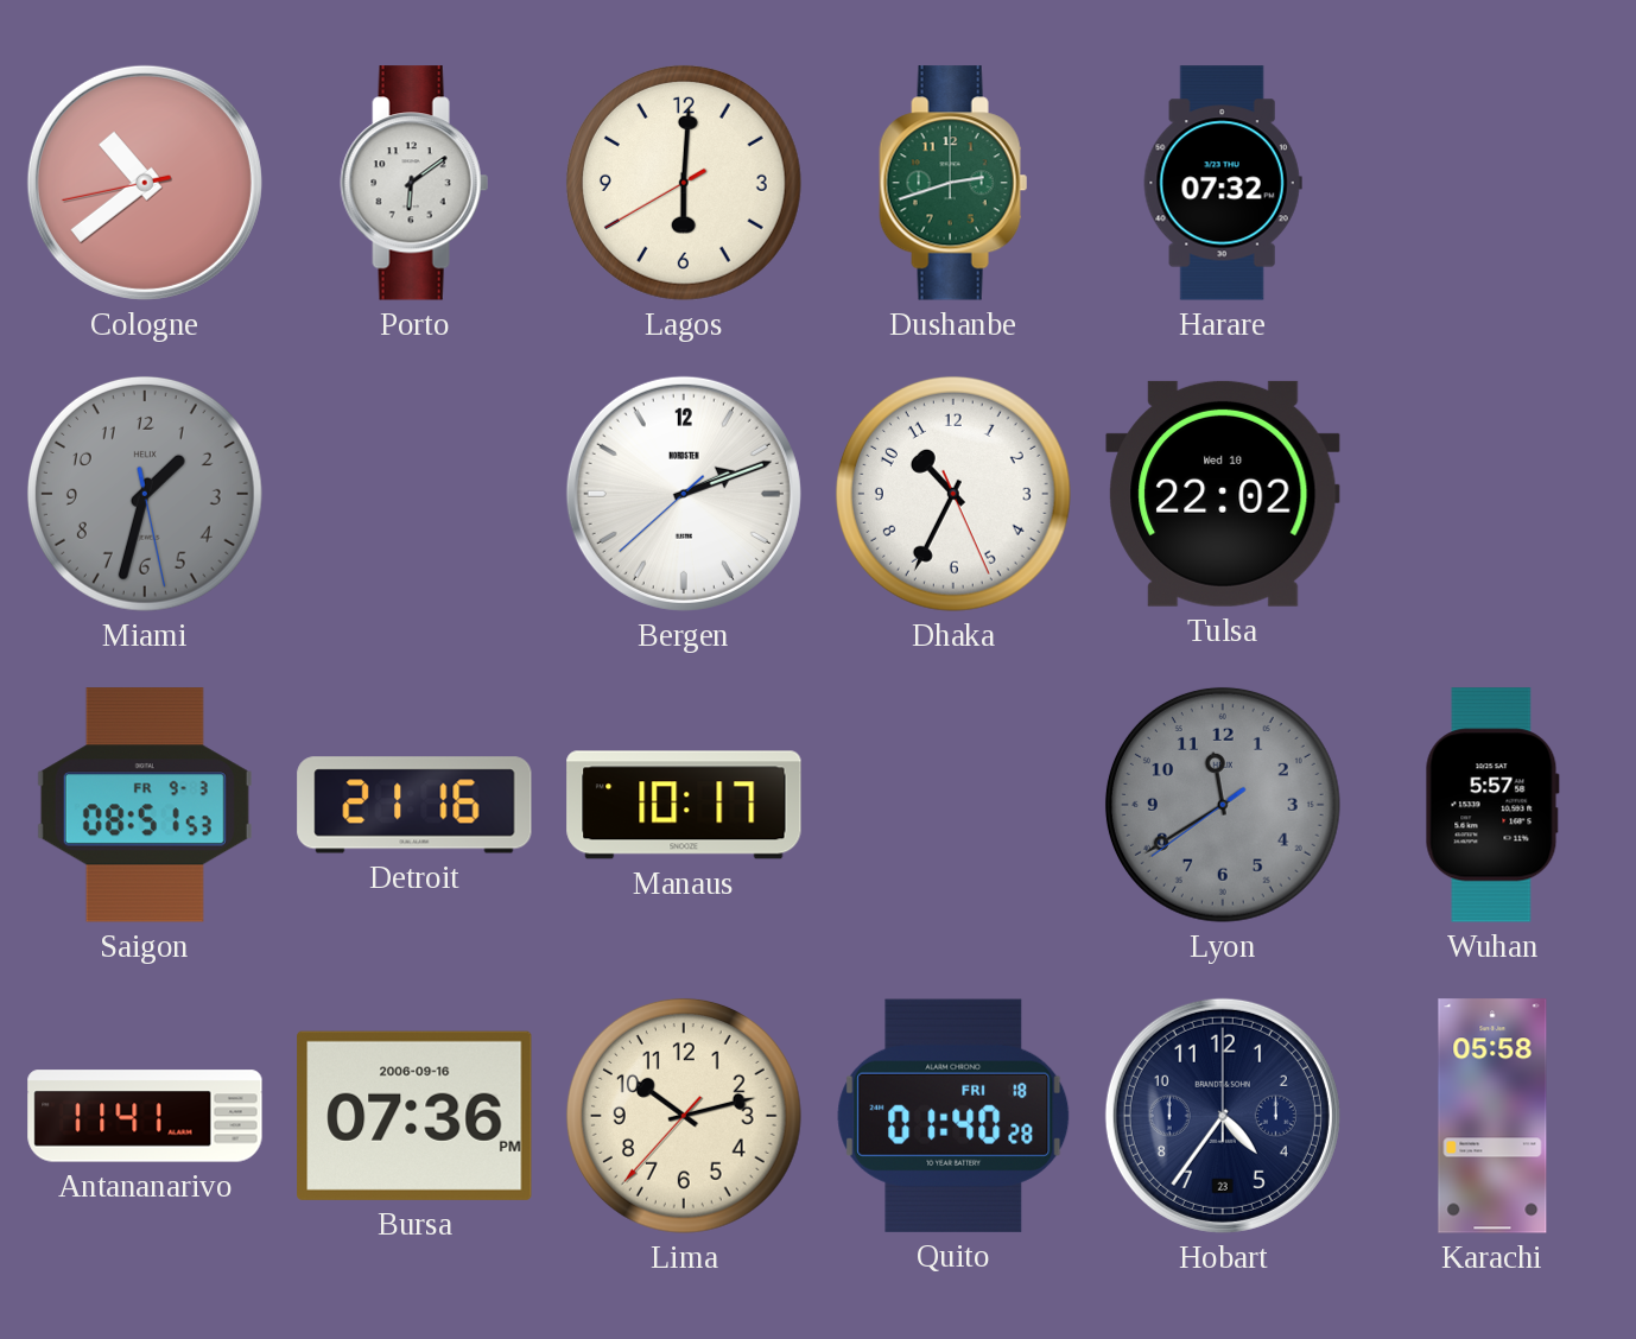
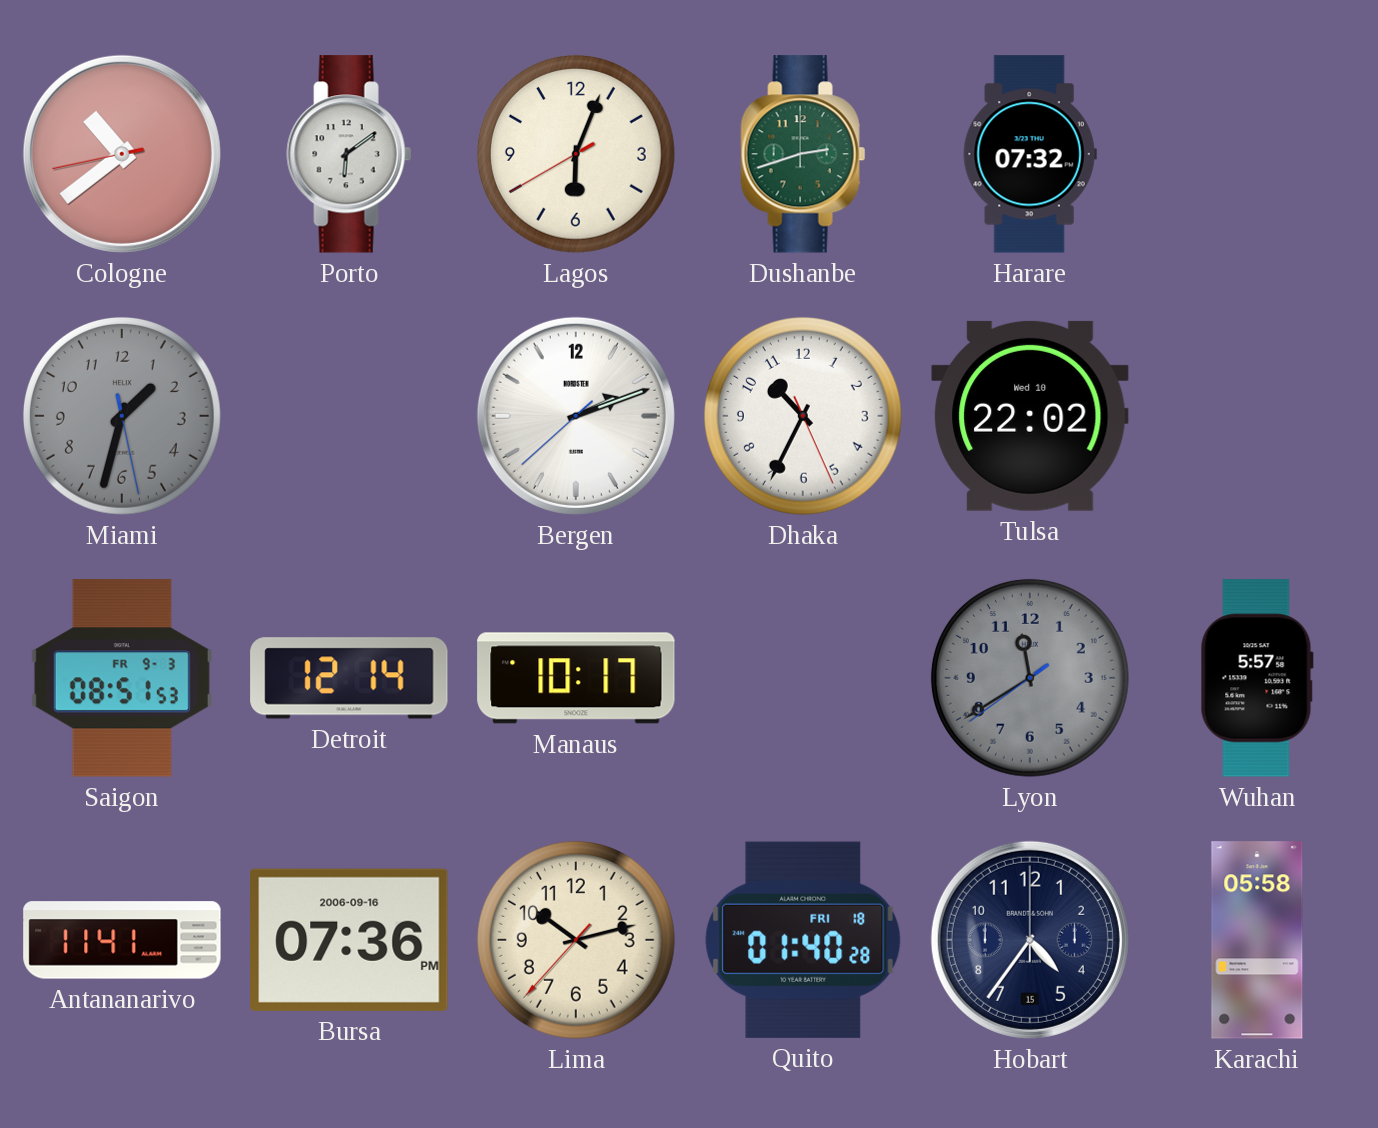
Lagos: 6:00 -> 6:03
Detroit: 21:16 -> 12:14
Hobart date: 23 -> 15
